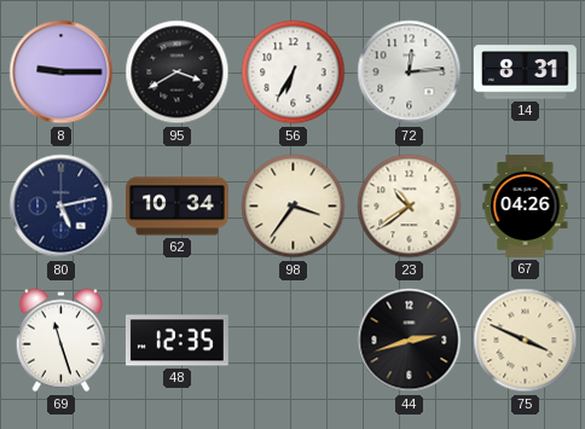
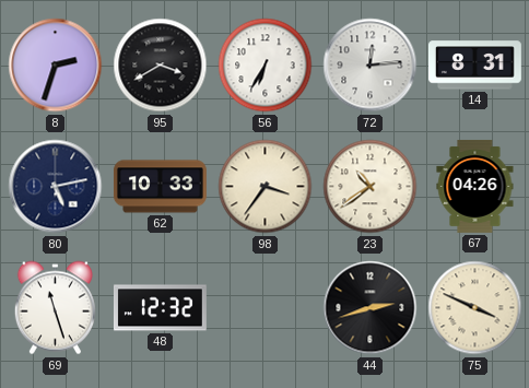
8: 9:15 -> 2:33
62: 10:34 -> 10:33
48: 12:35 -> 12:32
